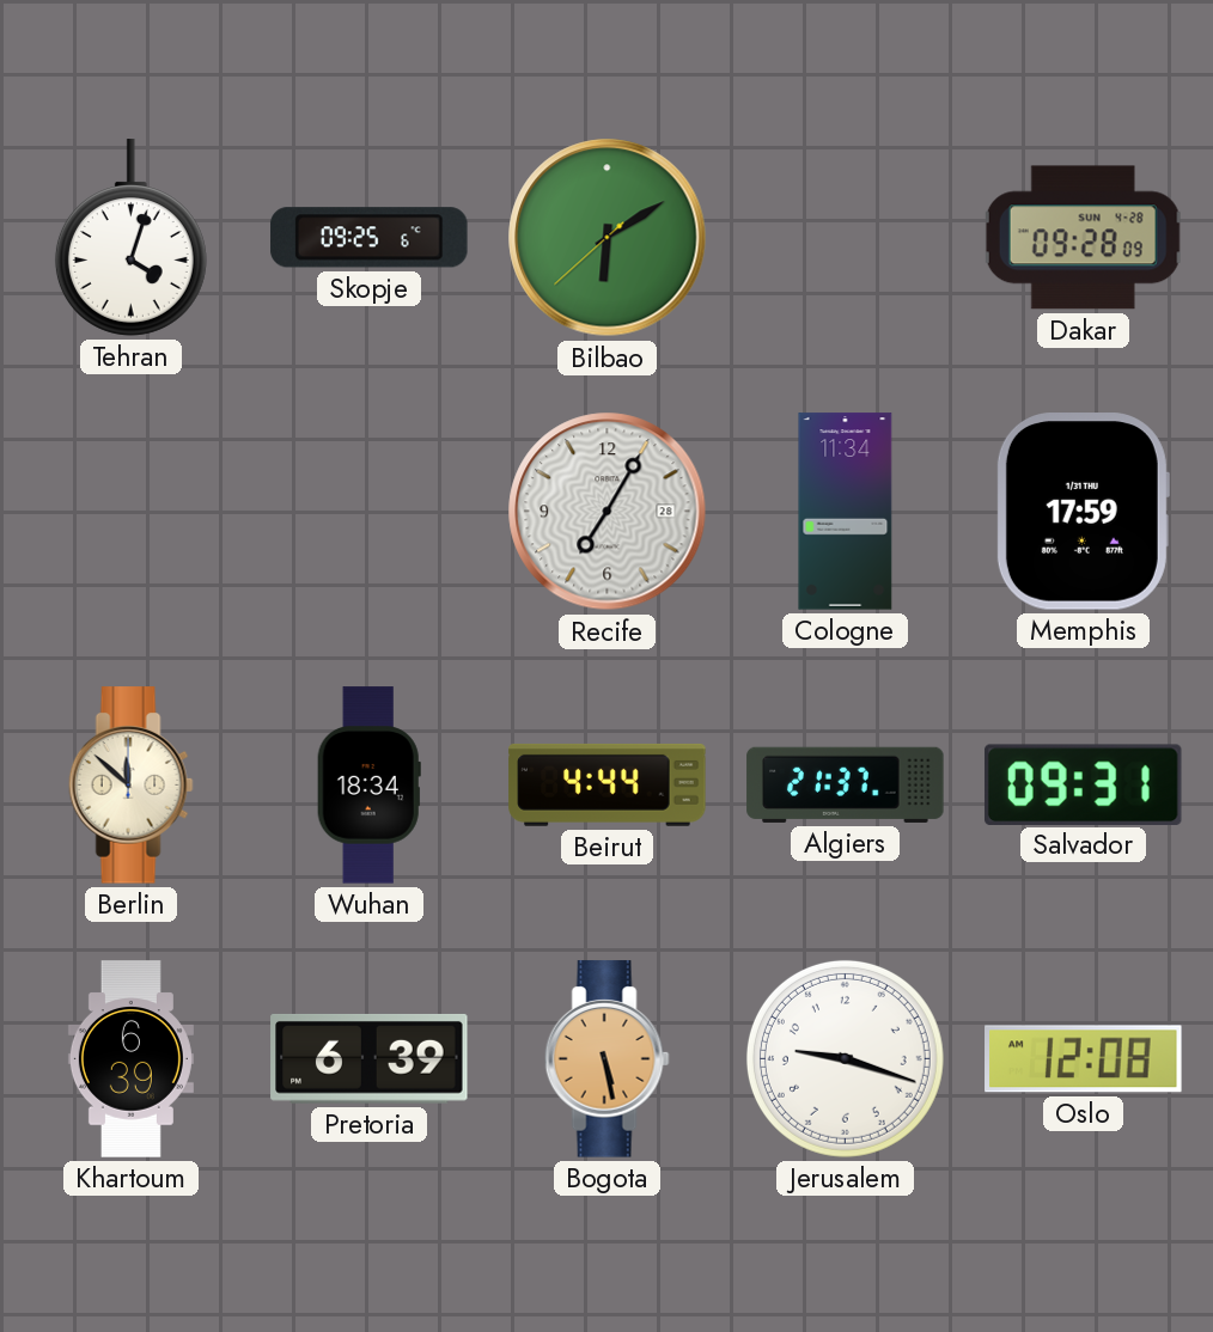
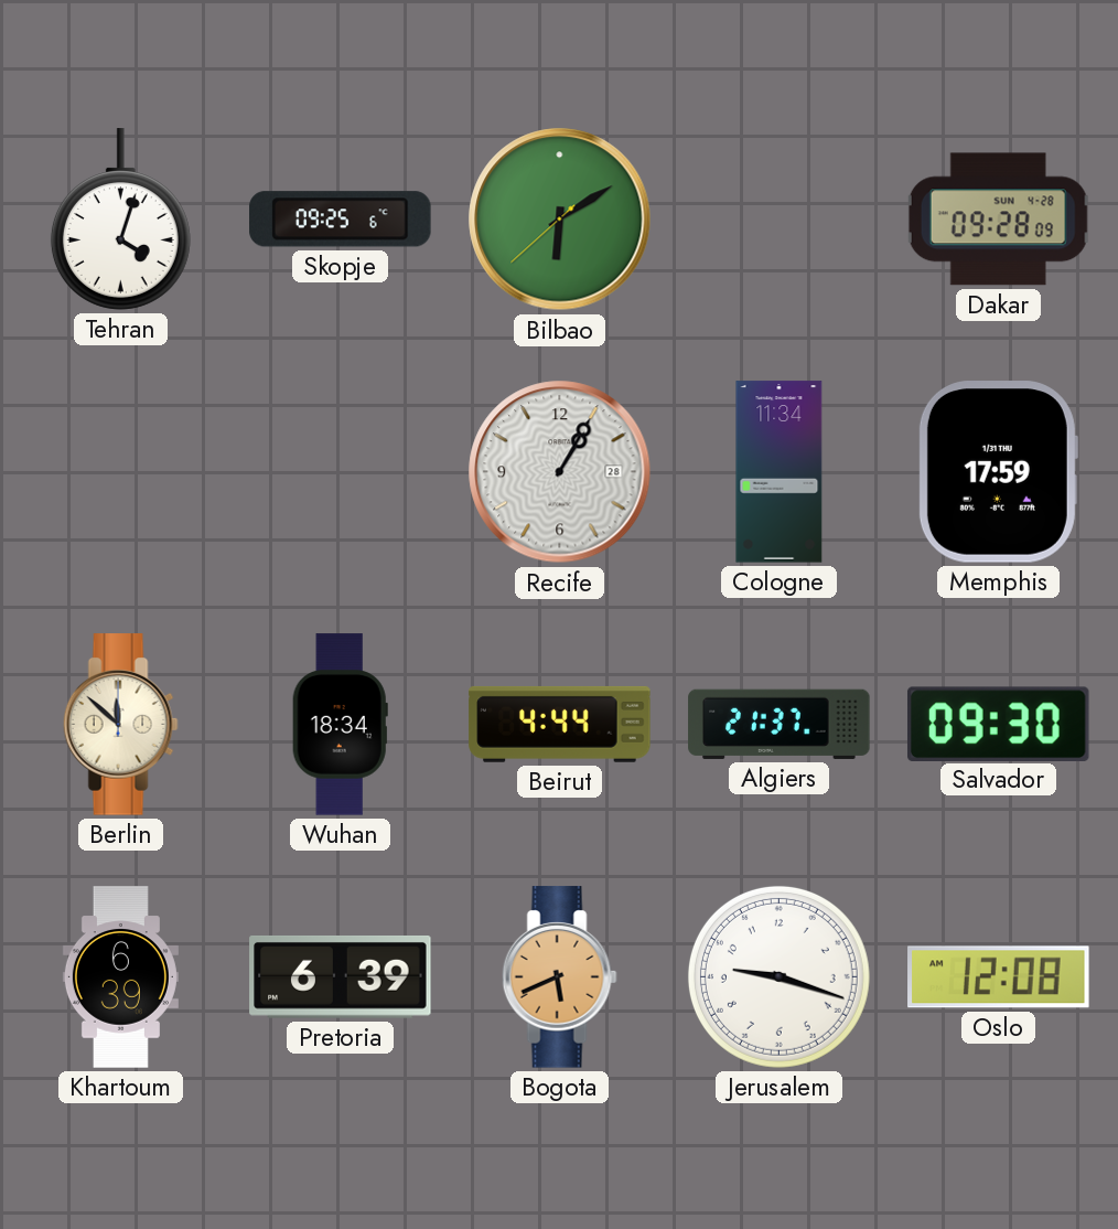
Recife: 7:05 -> 1:05
Salvador: 09:31 -> 09:30
Bogota: 5:28 -> 5:41
